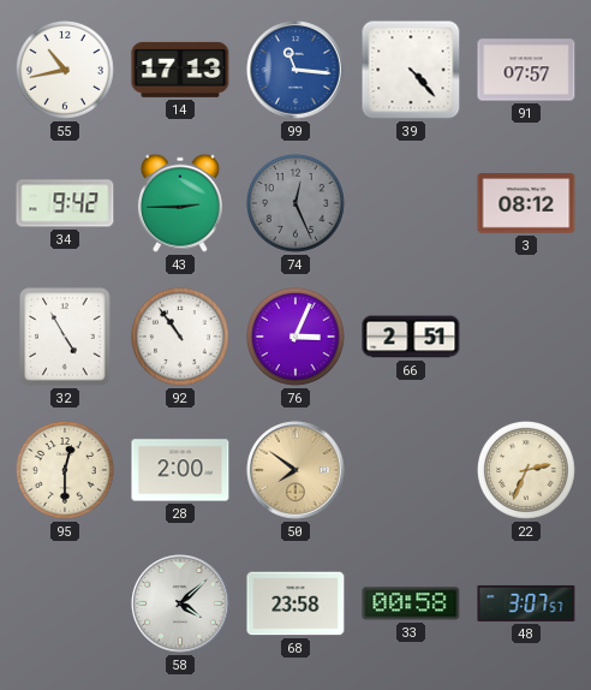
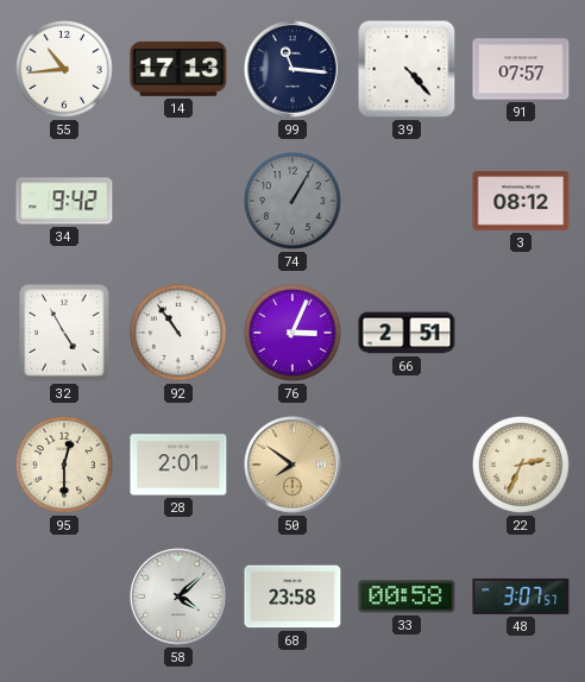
55: 10:43 -> 10:44
99 dial: blue -> navy
43: 2:45 -> none
74: 12:26 -> 1:05
28: 2:00 -> 2:01
